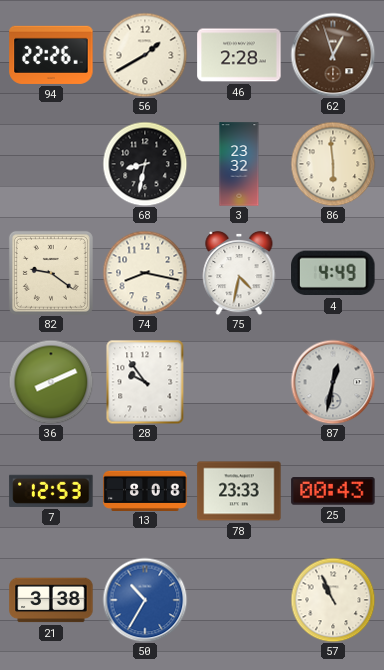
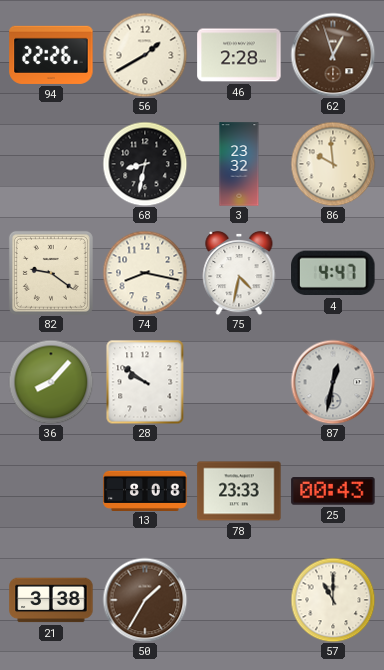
86: 5:59 -> 9:59
4: 4:49 -> 4:47
36: 8:11 -> 8:07
28: 9:54 -> 9:51
7: 12:53 -> none
50: 10:35 -> 1:35
50 dial: blue -> brown
57: 10:56 -> 11:00
